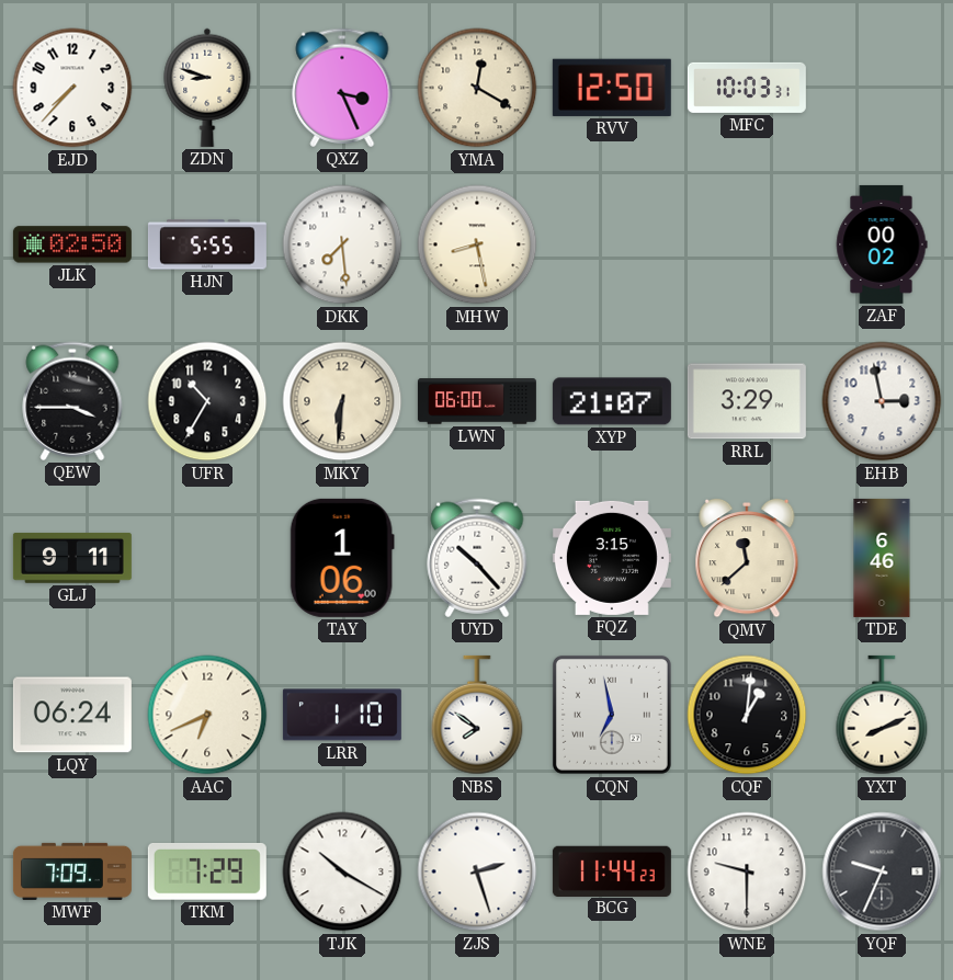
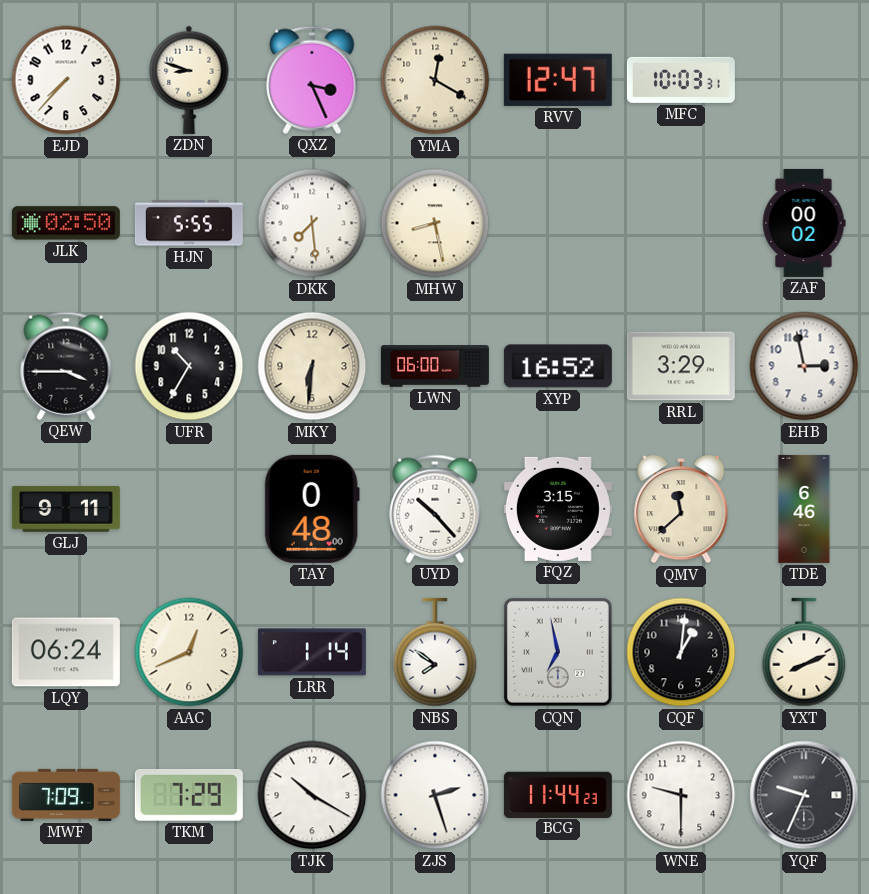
RVV: 12:50 -> 12:47
XYP: 21:07 -> 16:52
TAY: 1:06 -> 0:48
AAC: 6:41 -> 12:41
LRR: 1:10 -> 1:14
